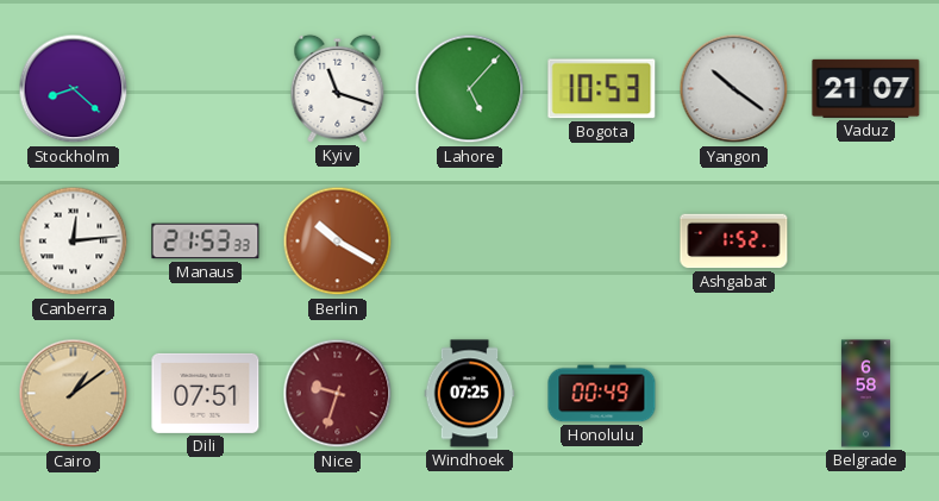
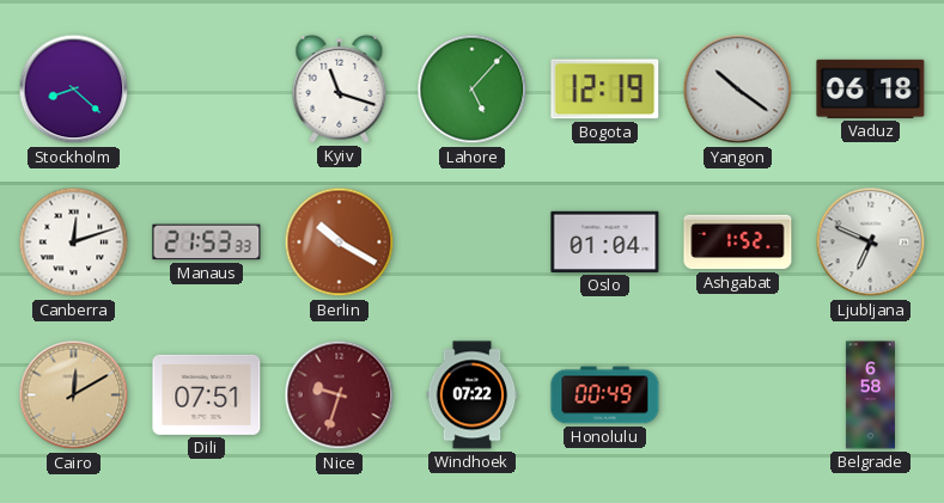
Bogota: 10:53 -> 12:19
Vaduz: 21:07 -> 06:18
Canberra: 12:14 -> 12:12
Oslo: none -> 01:04
Ljubljana: none -> 6:49
Cairo: 1:09 -> 12:10
Windhoek: 07:25 -> 07:22
